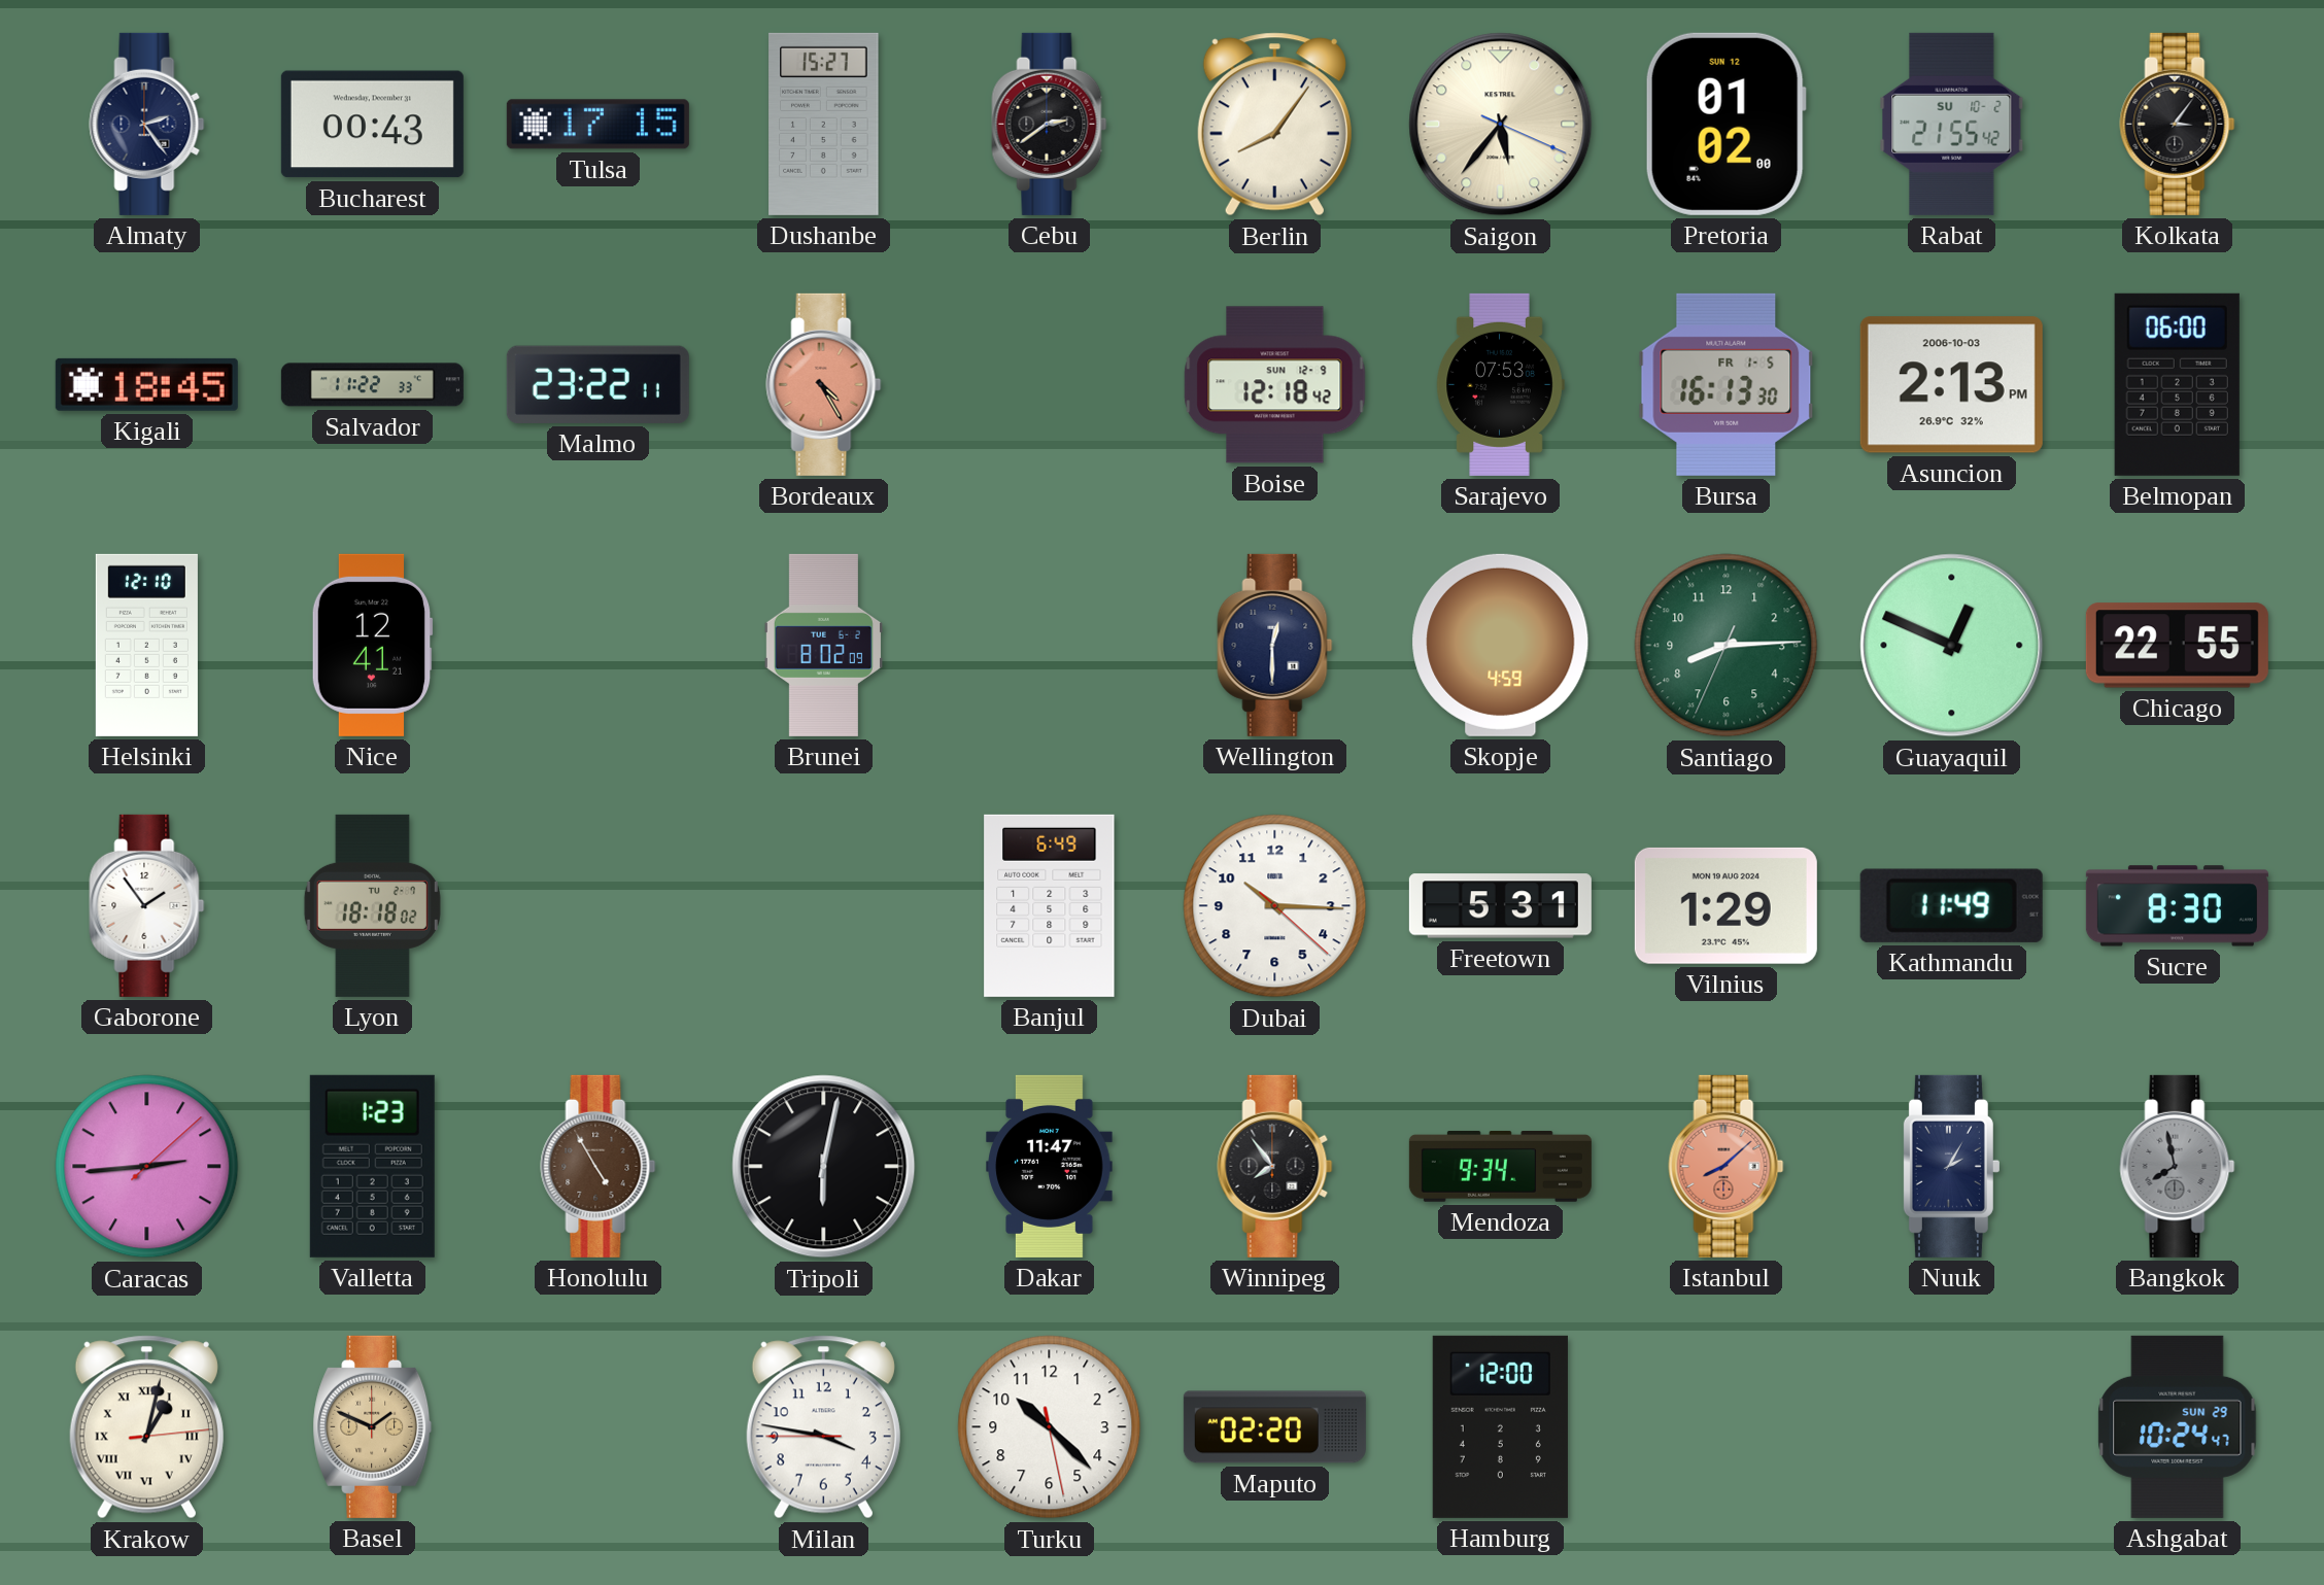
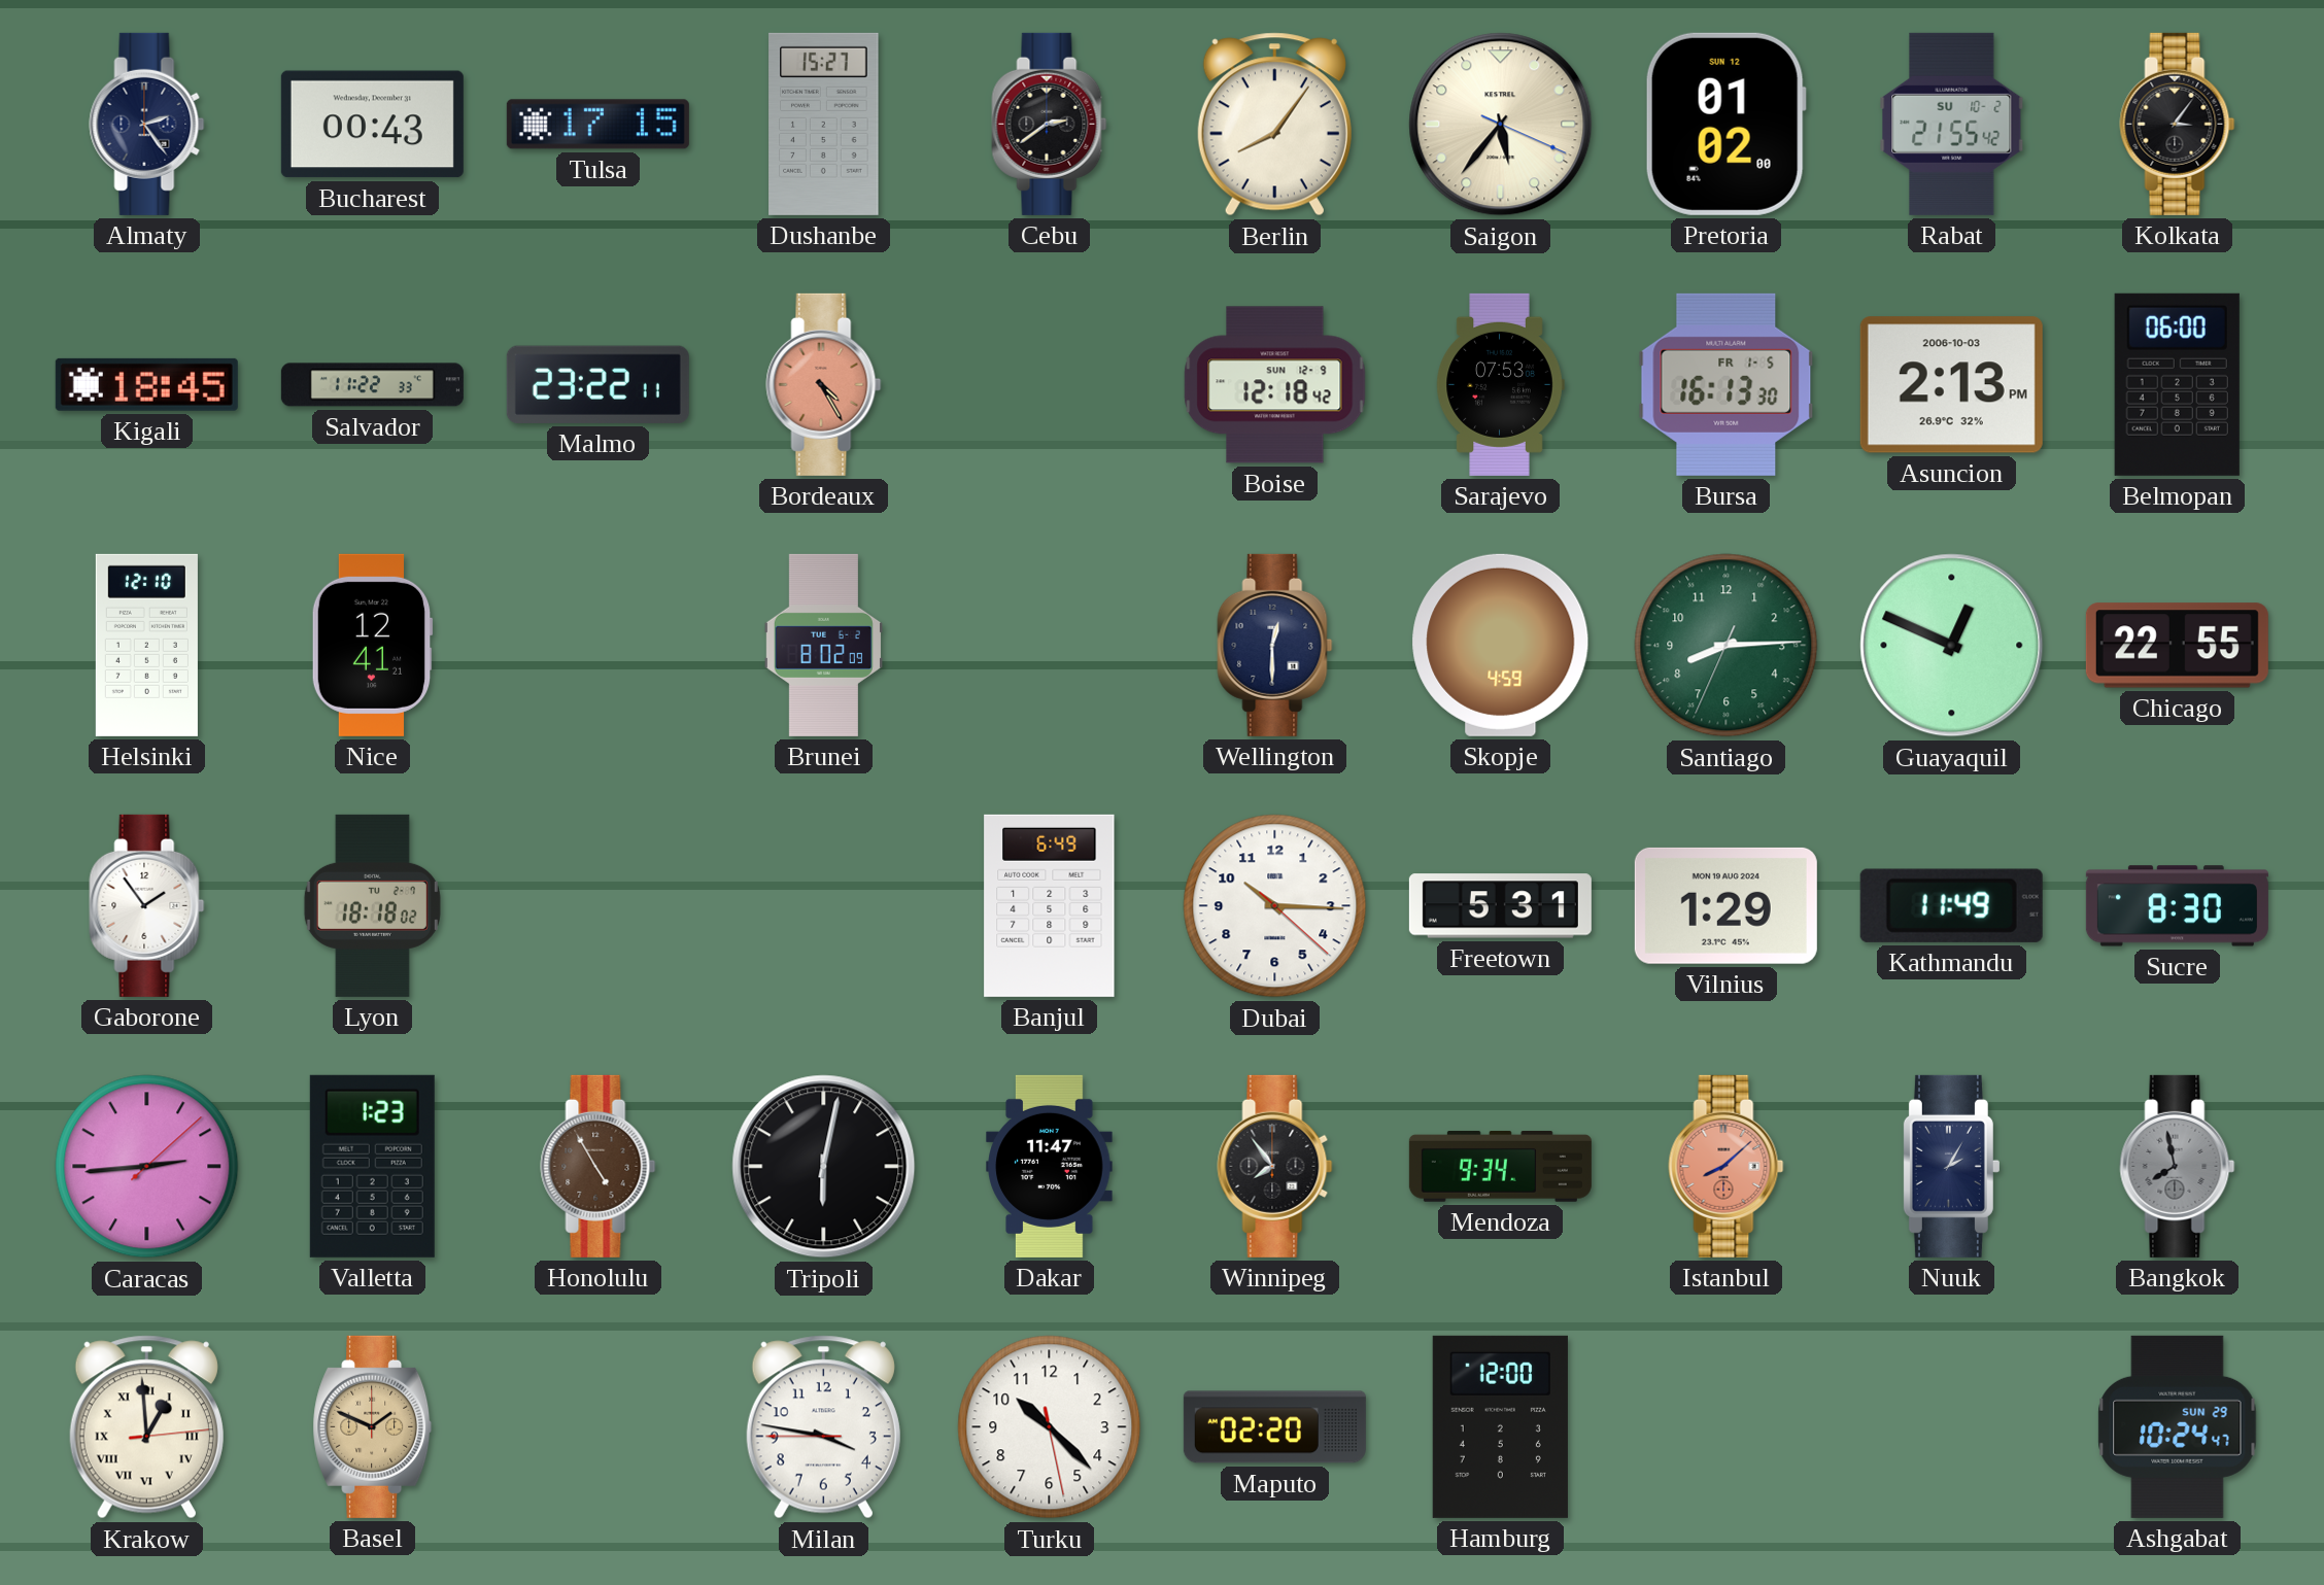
Krakow: 1:02 -> 12:59
